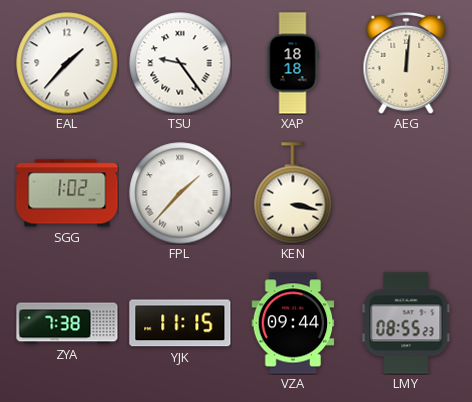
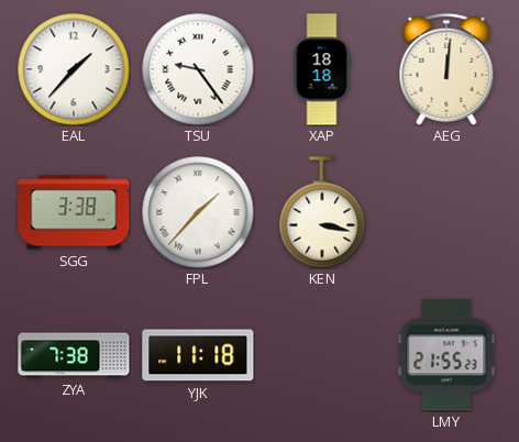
SGG: 1:02 -> 3:38
YJK: 11:15 -> 11:18
VZA: 09:44 -> none
LMY: 08:55 -> 21:55
